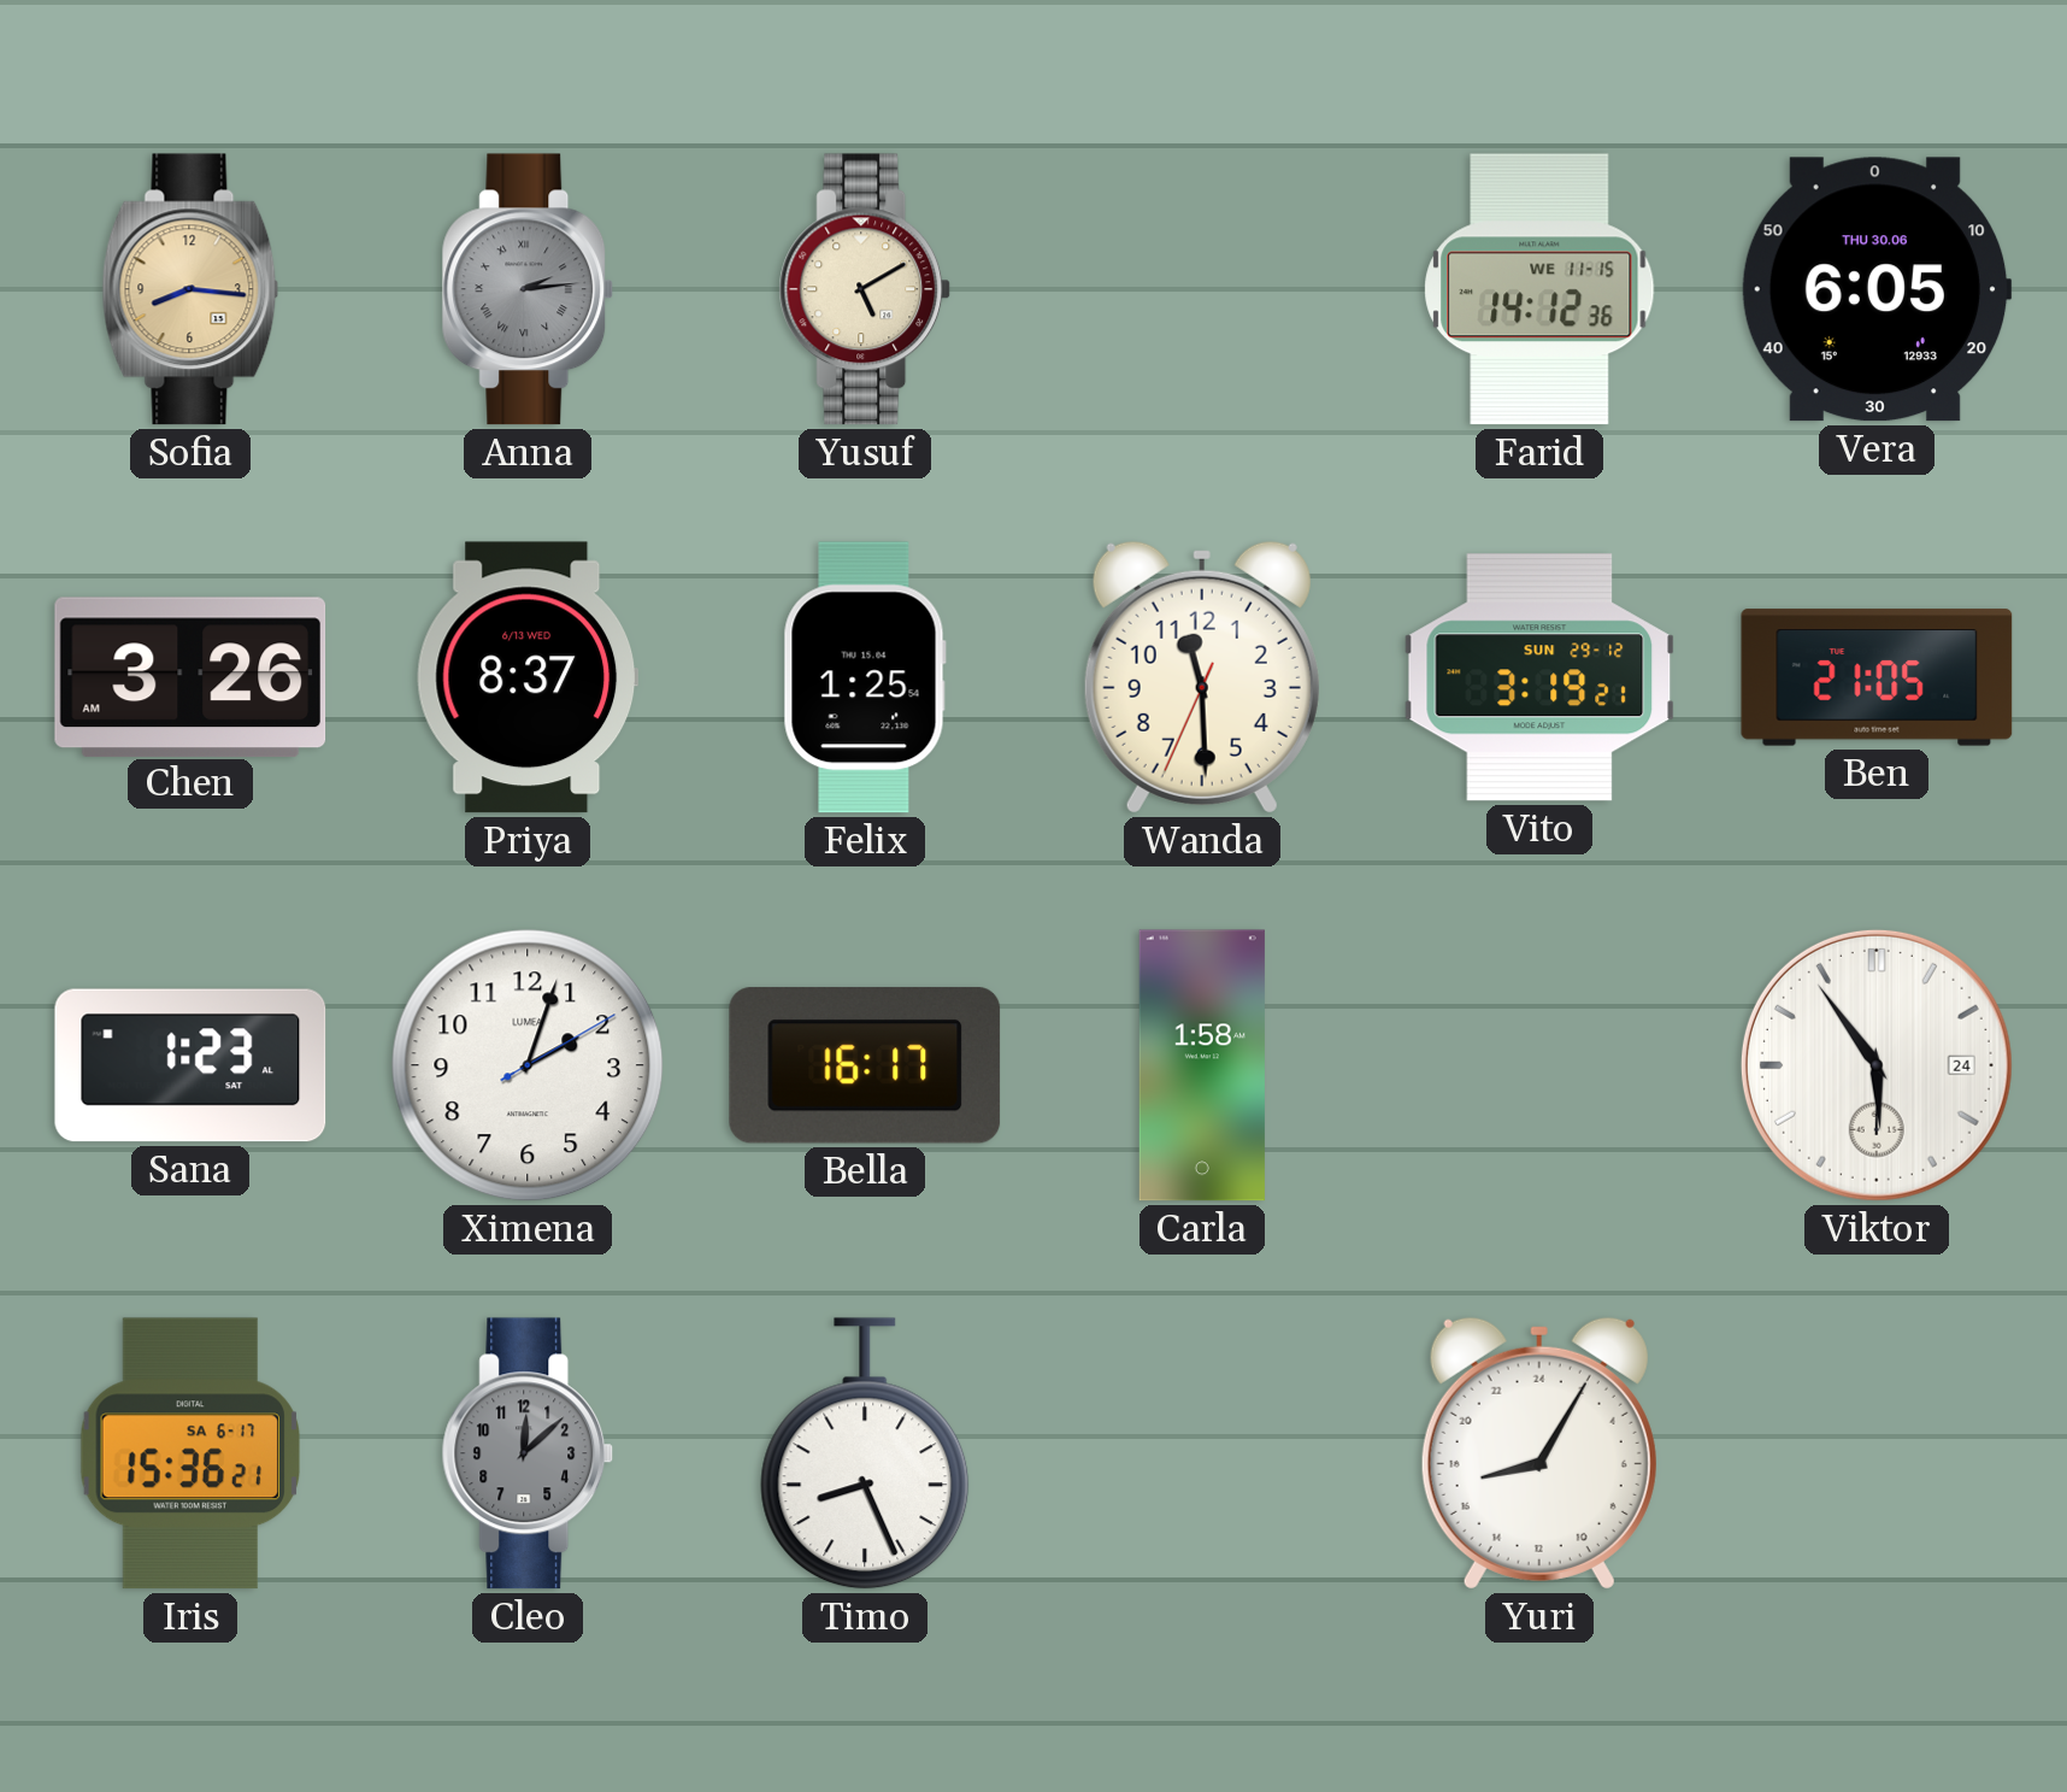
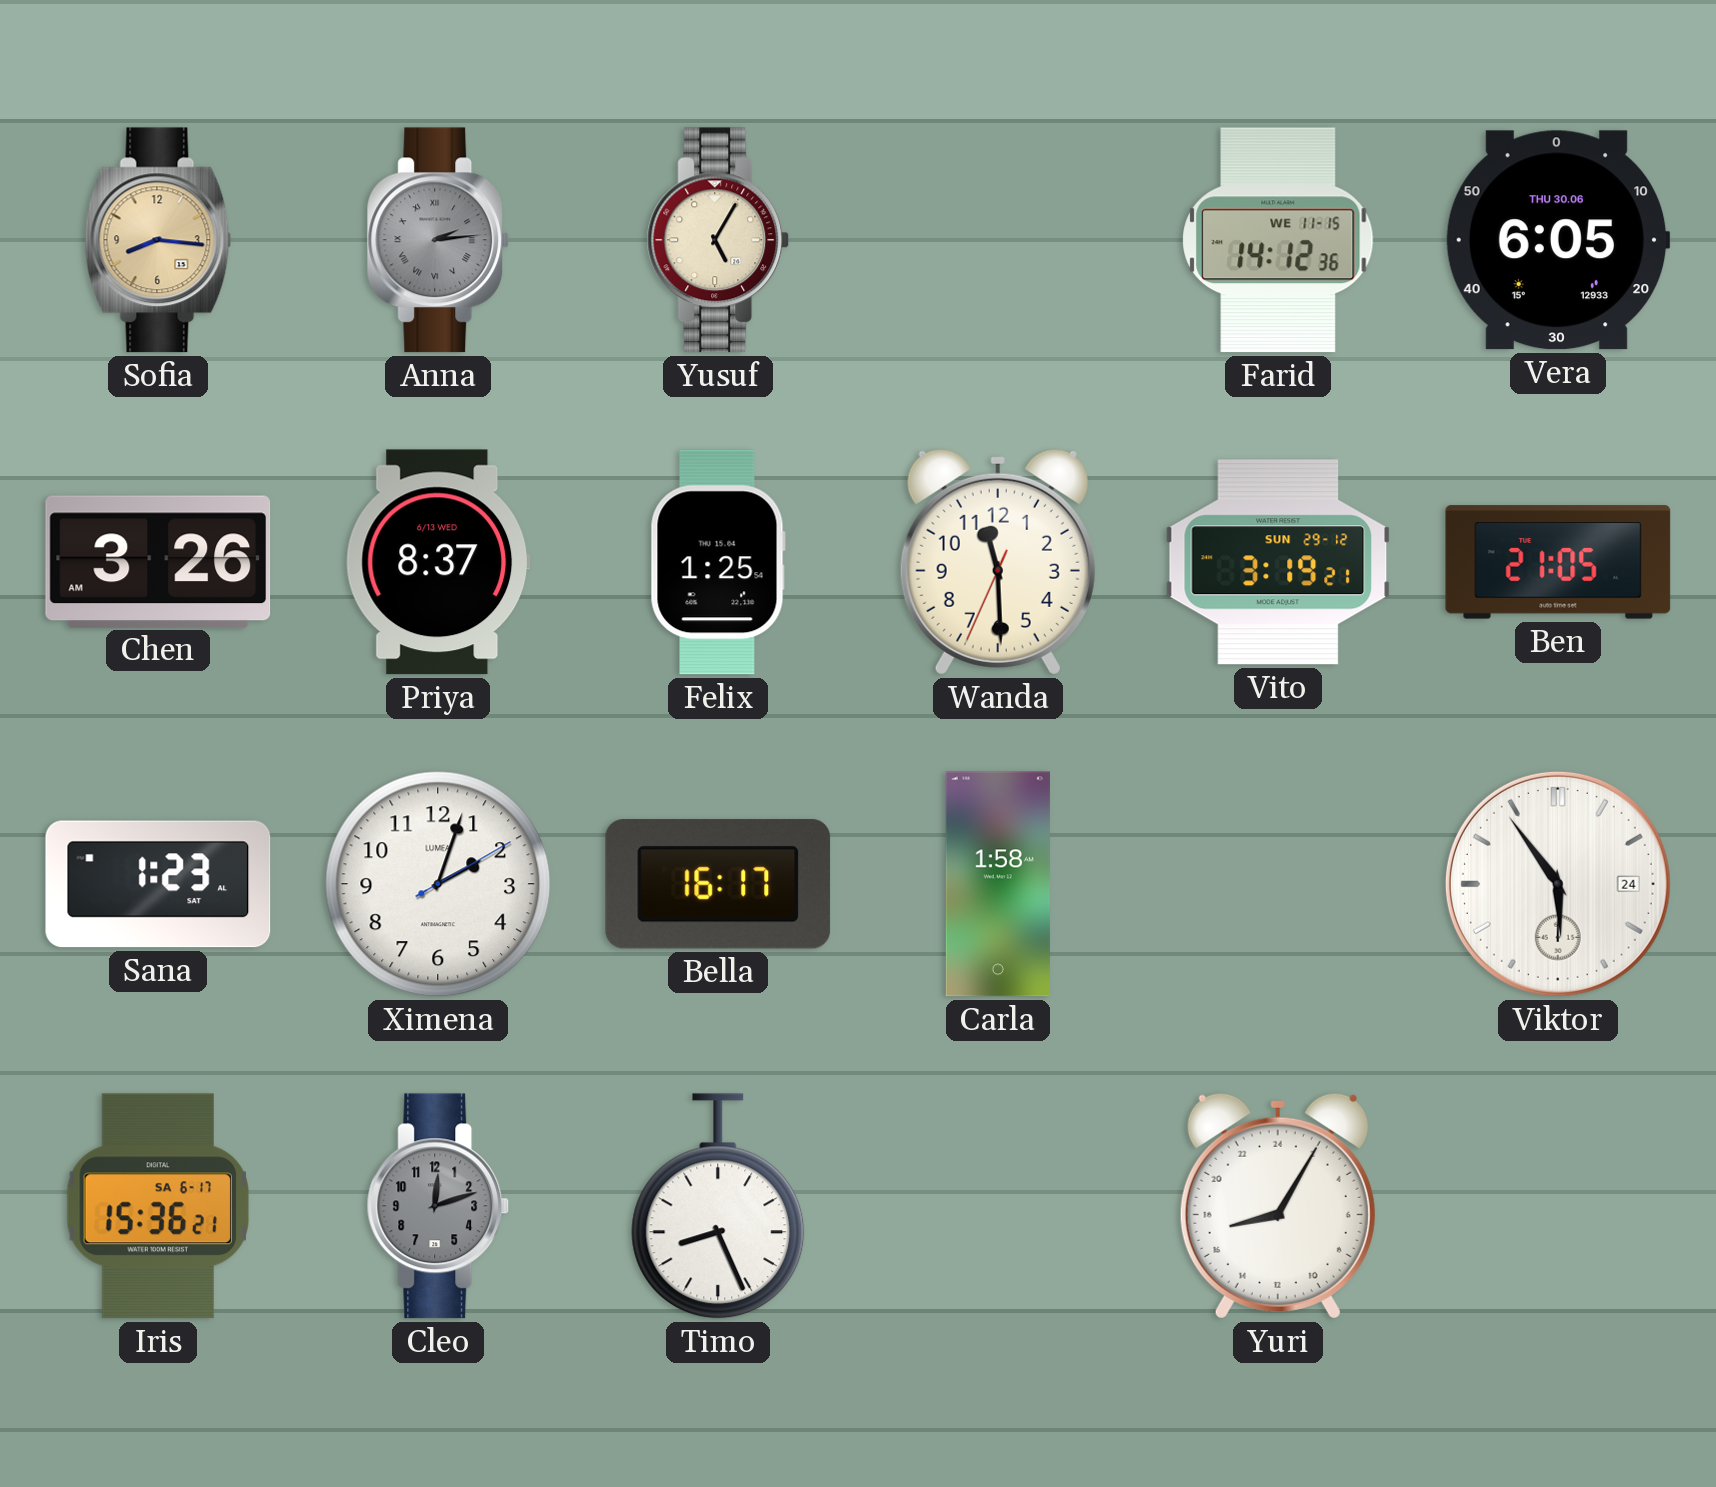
Yusuf: 5:10 -> 5:05
Cleo: 12:08 -> 12:12
